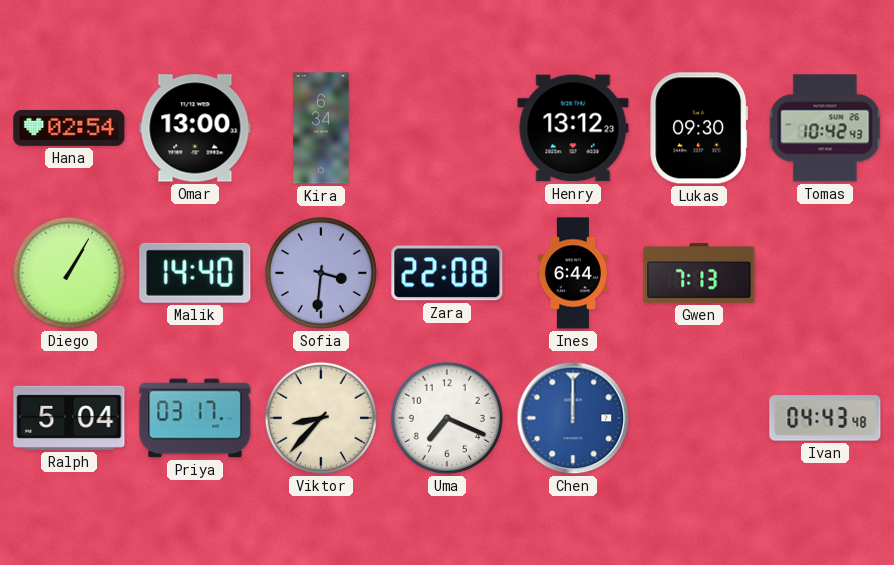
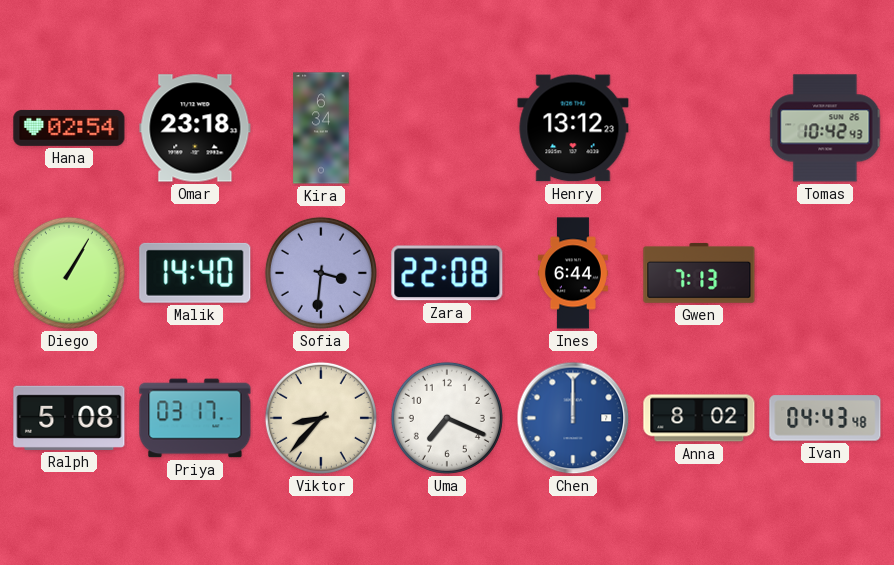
Omar: 13:00 -> 23:18
Lukas: 09:30 -> none
Ralph: 5:04 -> 5:08
Anna: none -> 8:02
